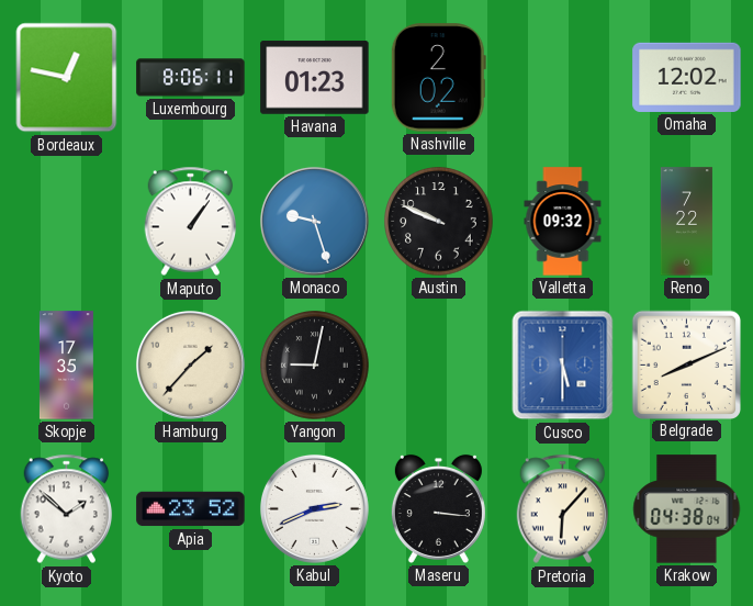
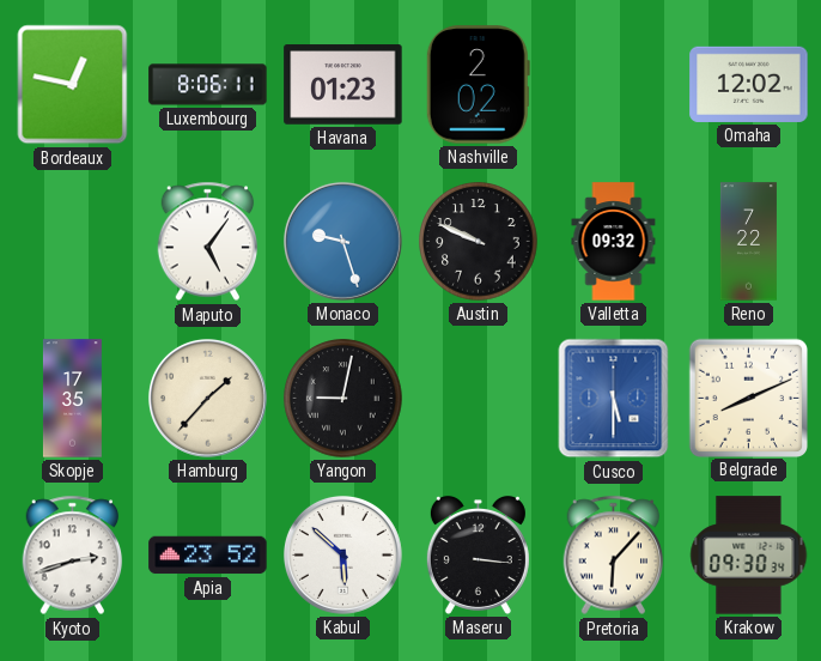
Maputo: 1:06 -> 5:06
Kyoto: 1:52 -> 2:42
Kabul: 2:41 -> 5:52
Krakow: 04:38 -> 09:30
